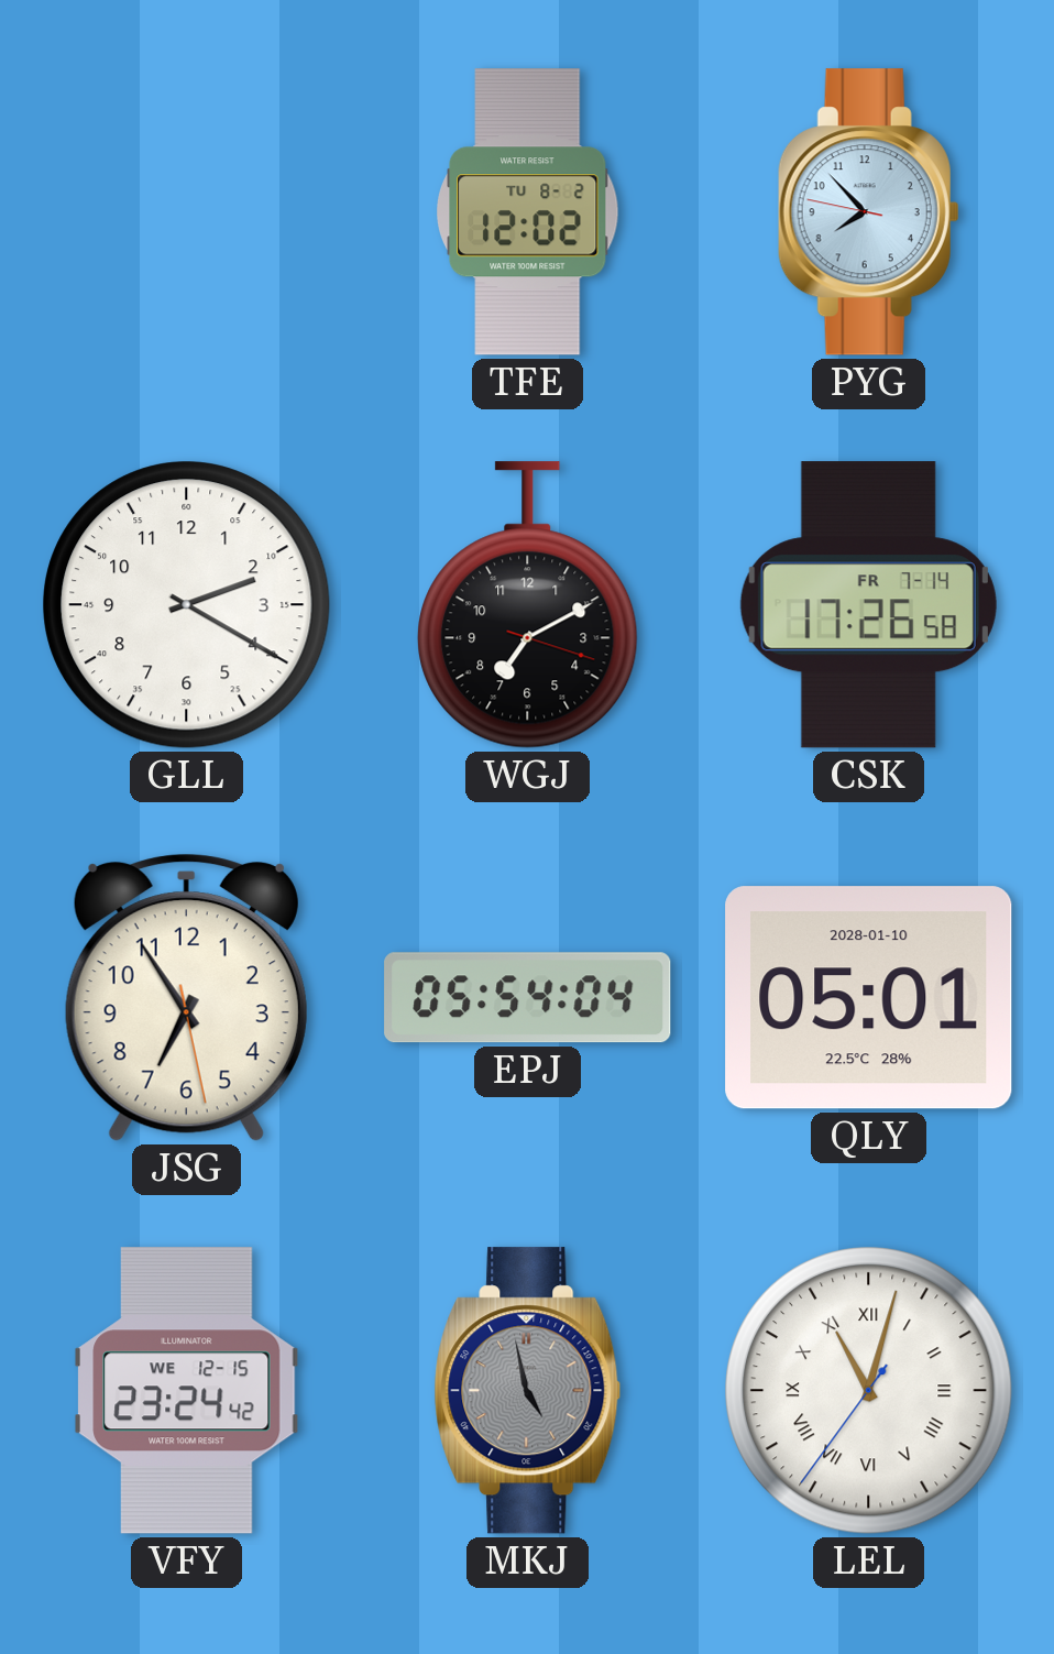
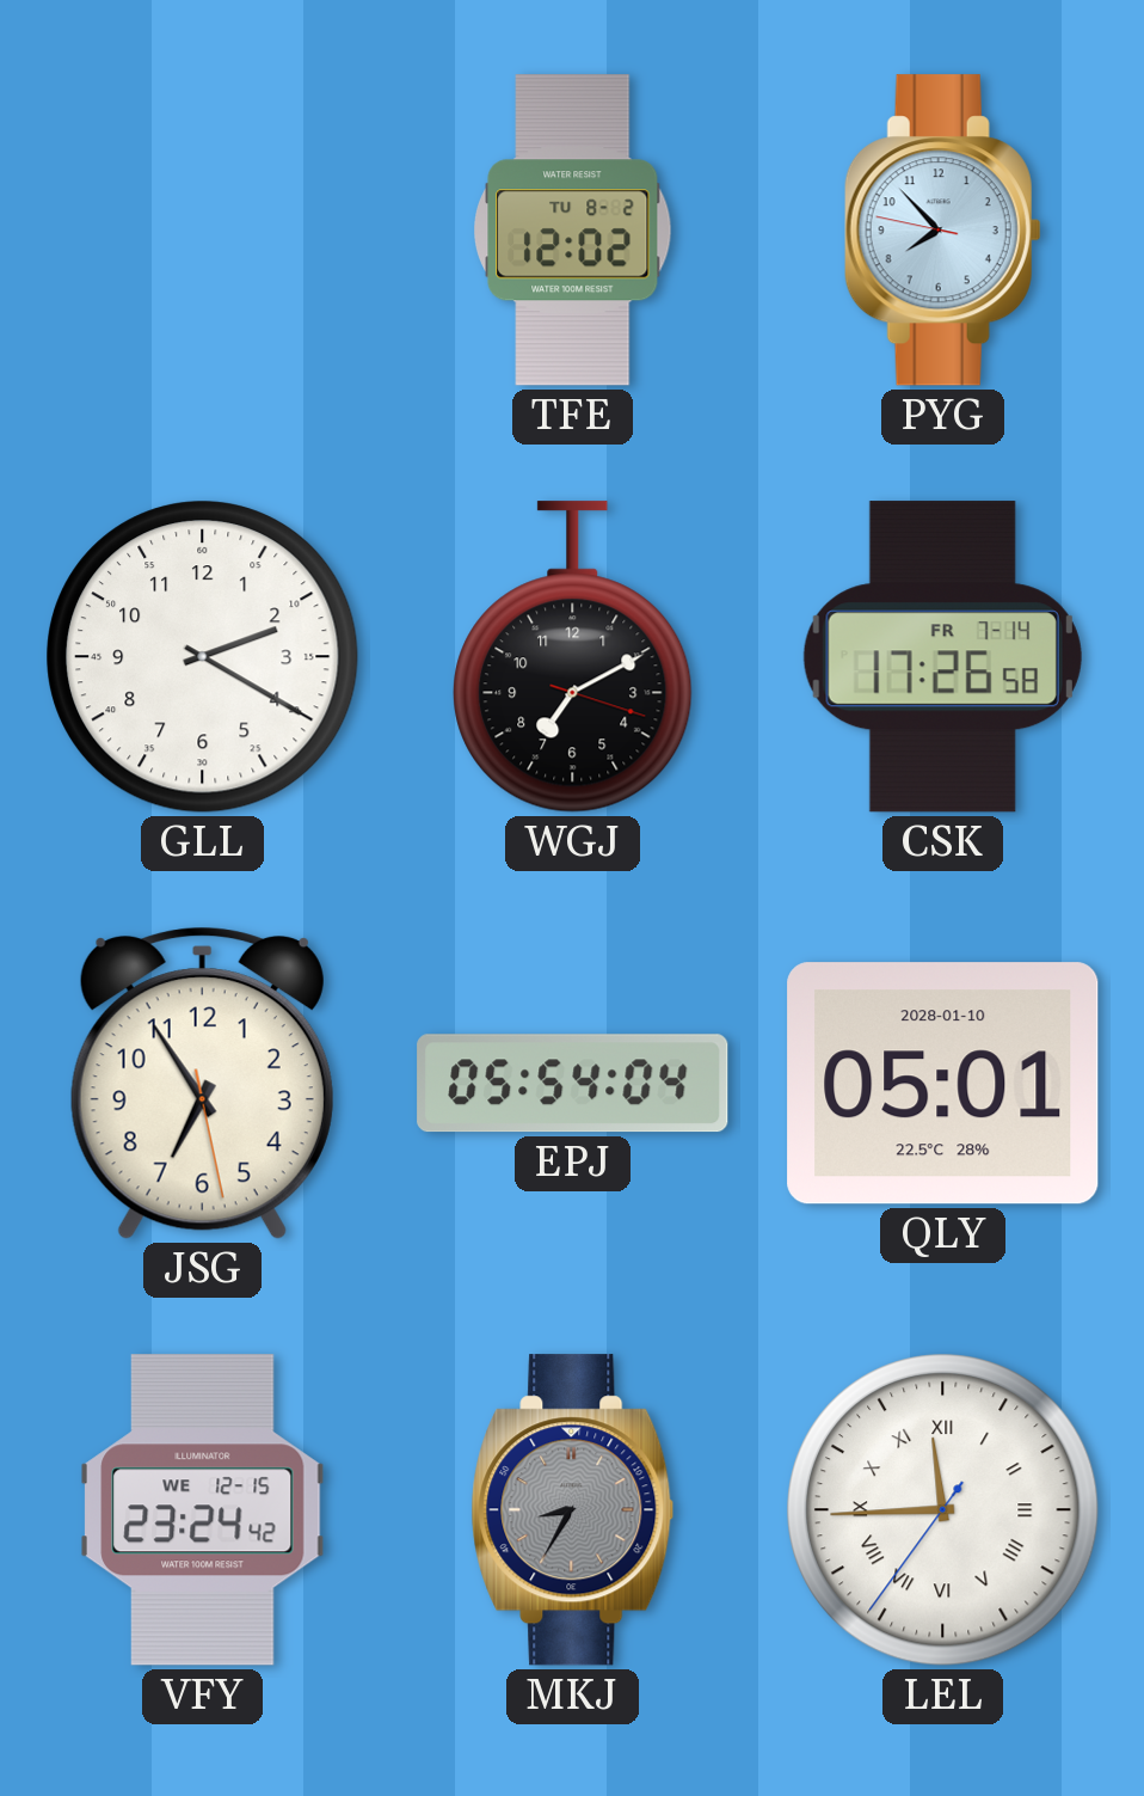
MKJ: 4:58 -> 8:35
LEL: 11:02 -> 11:44
